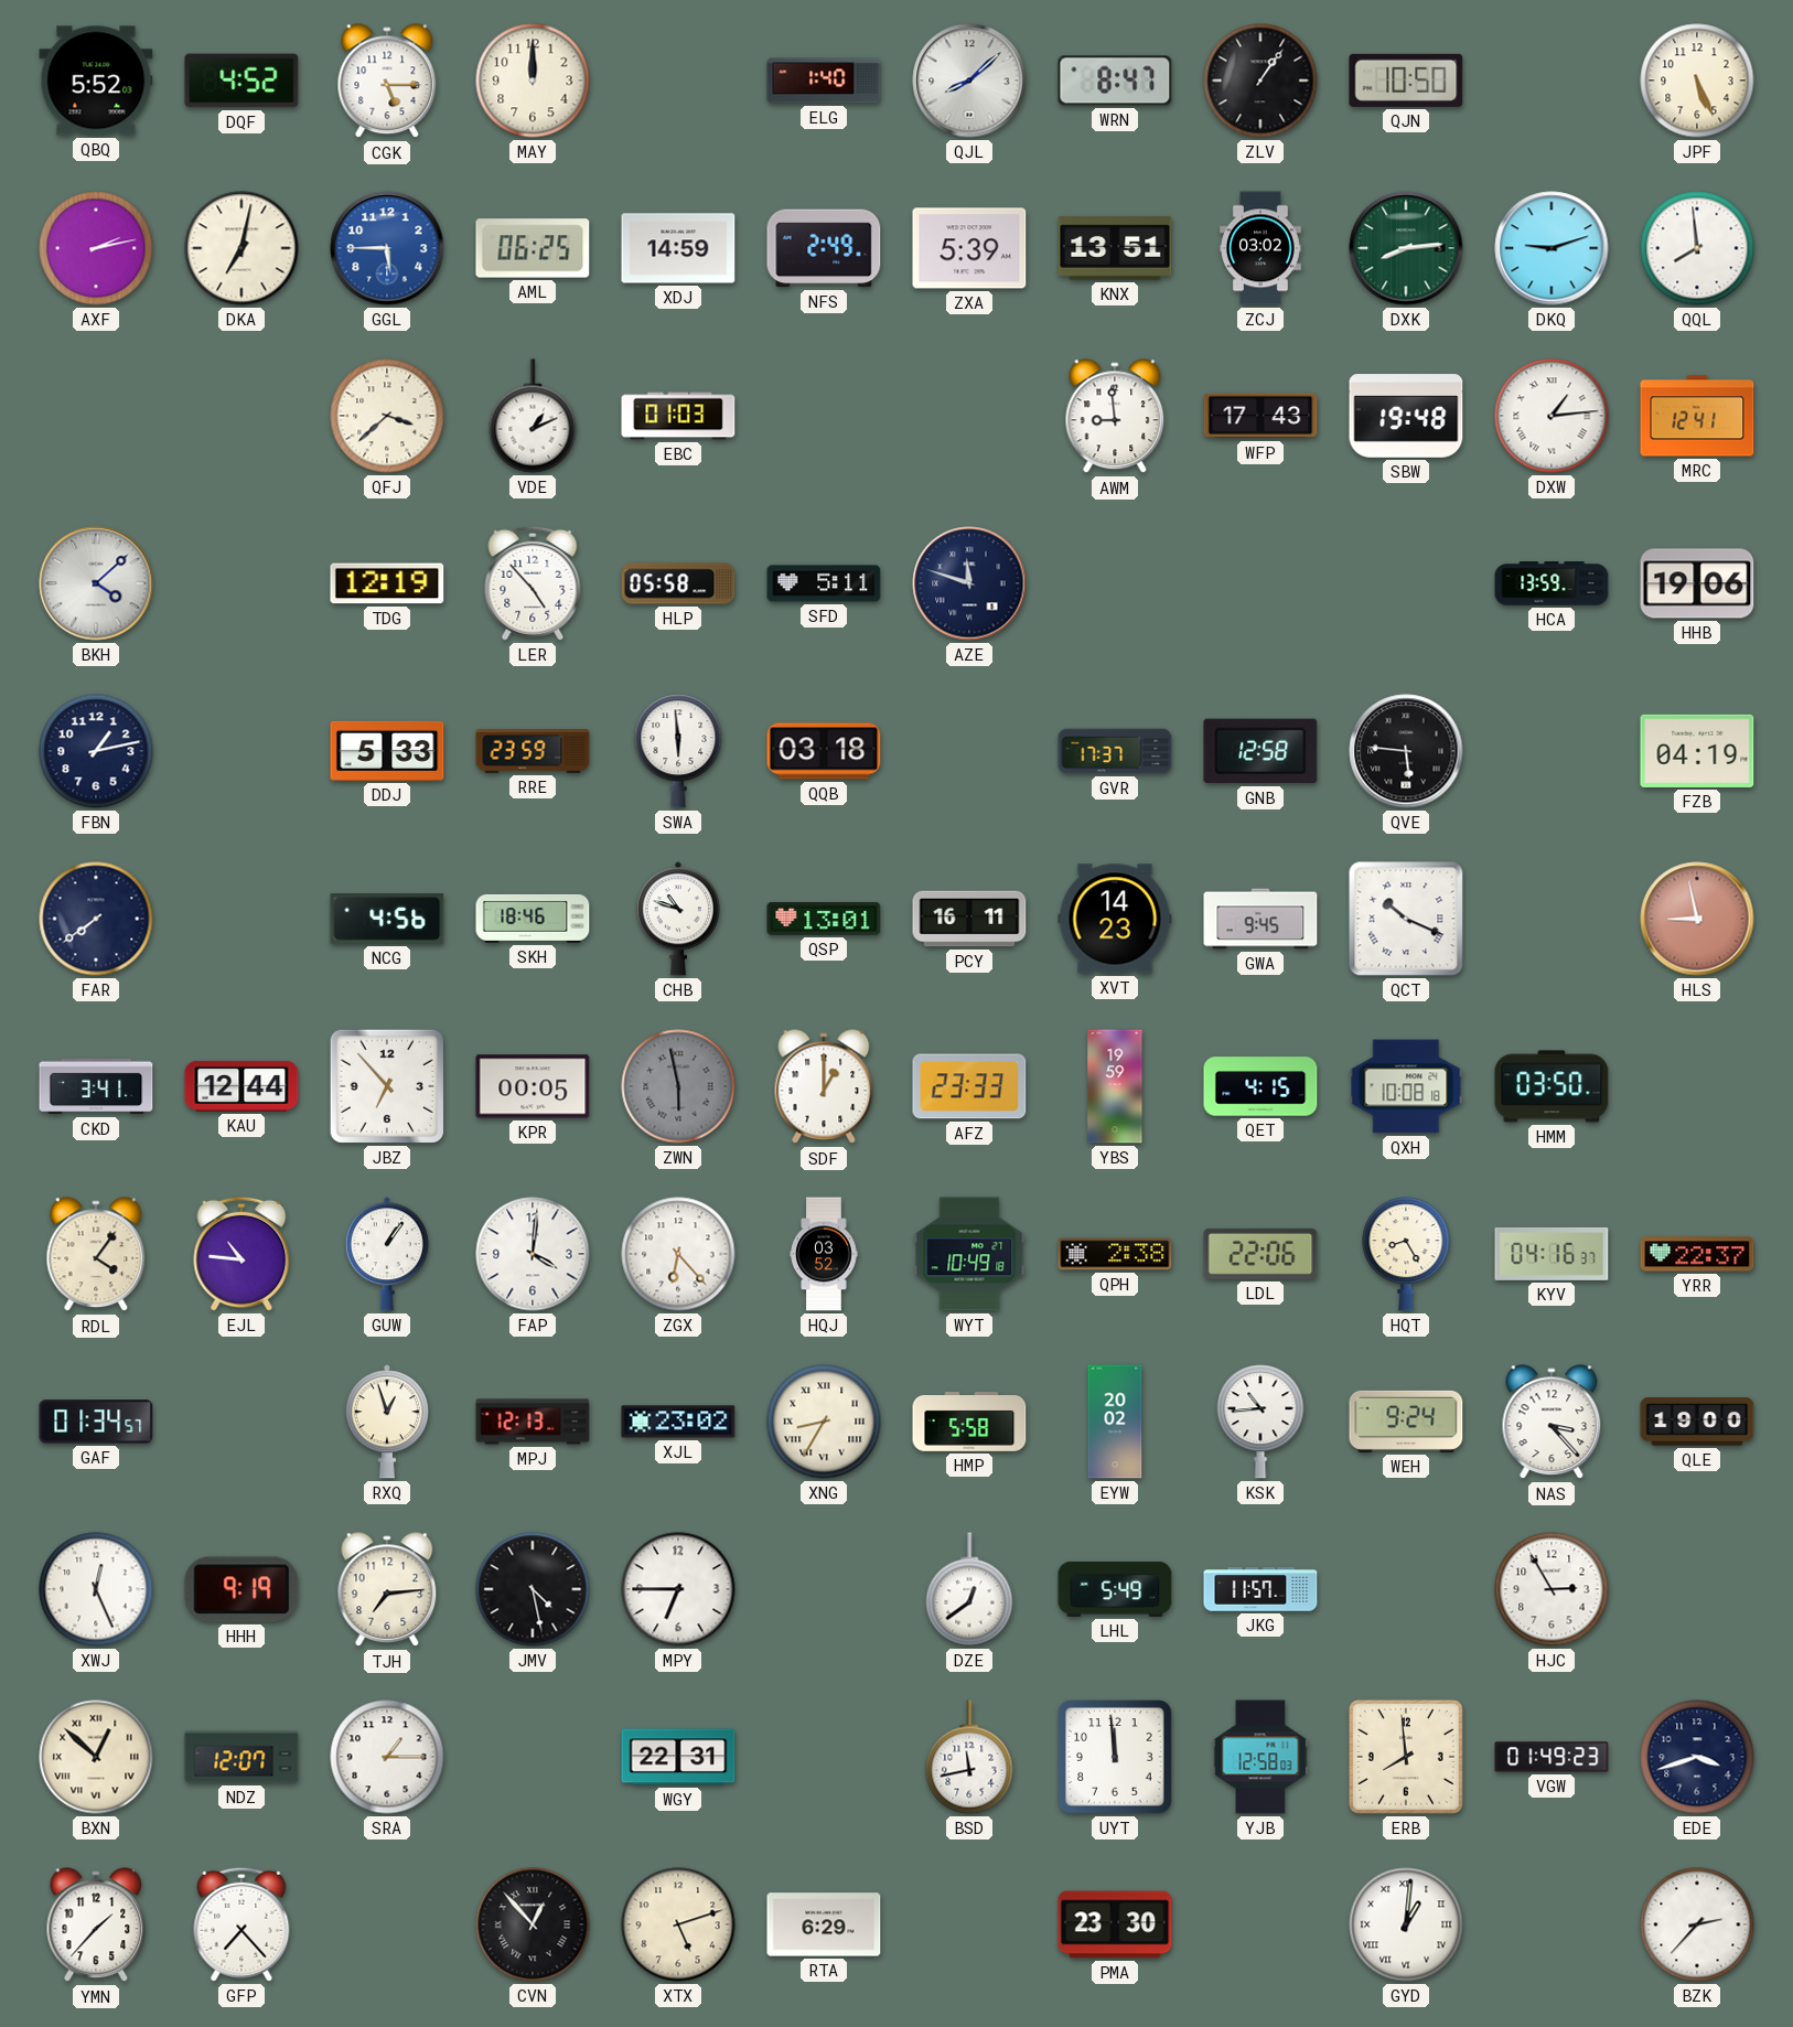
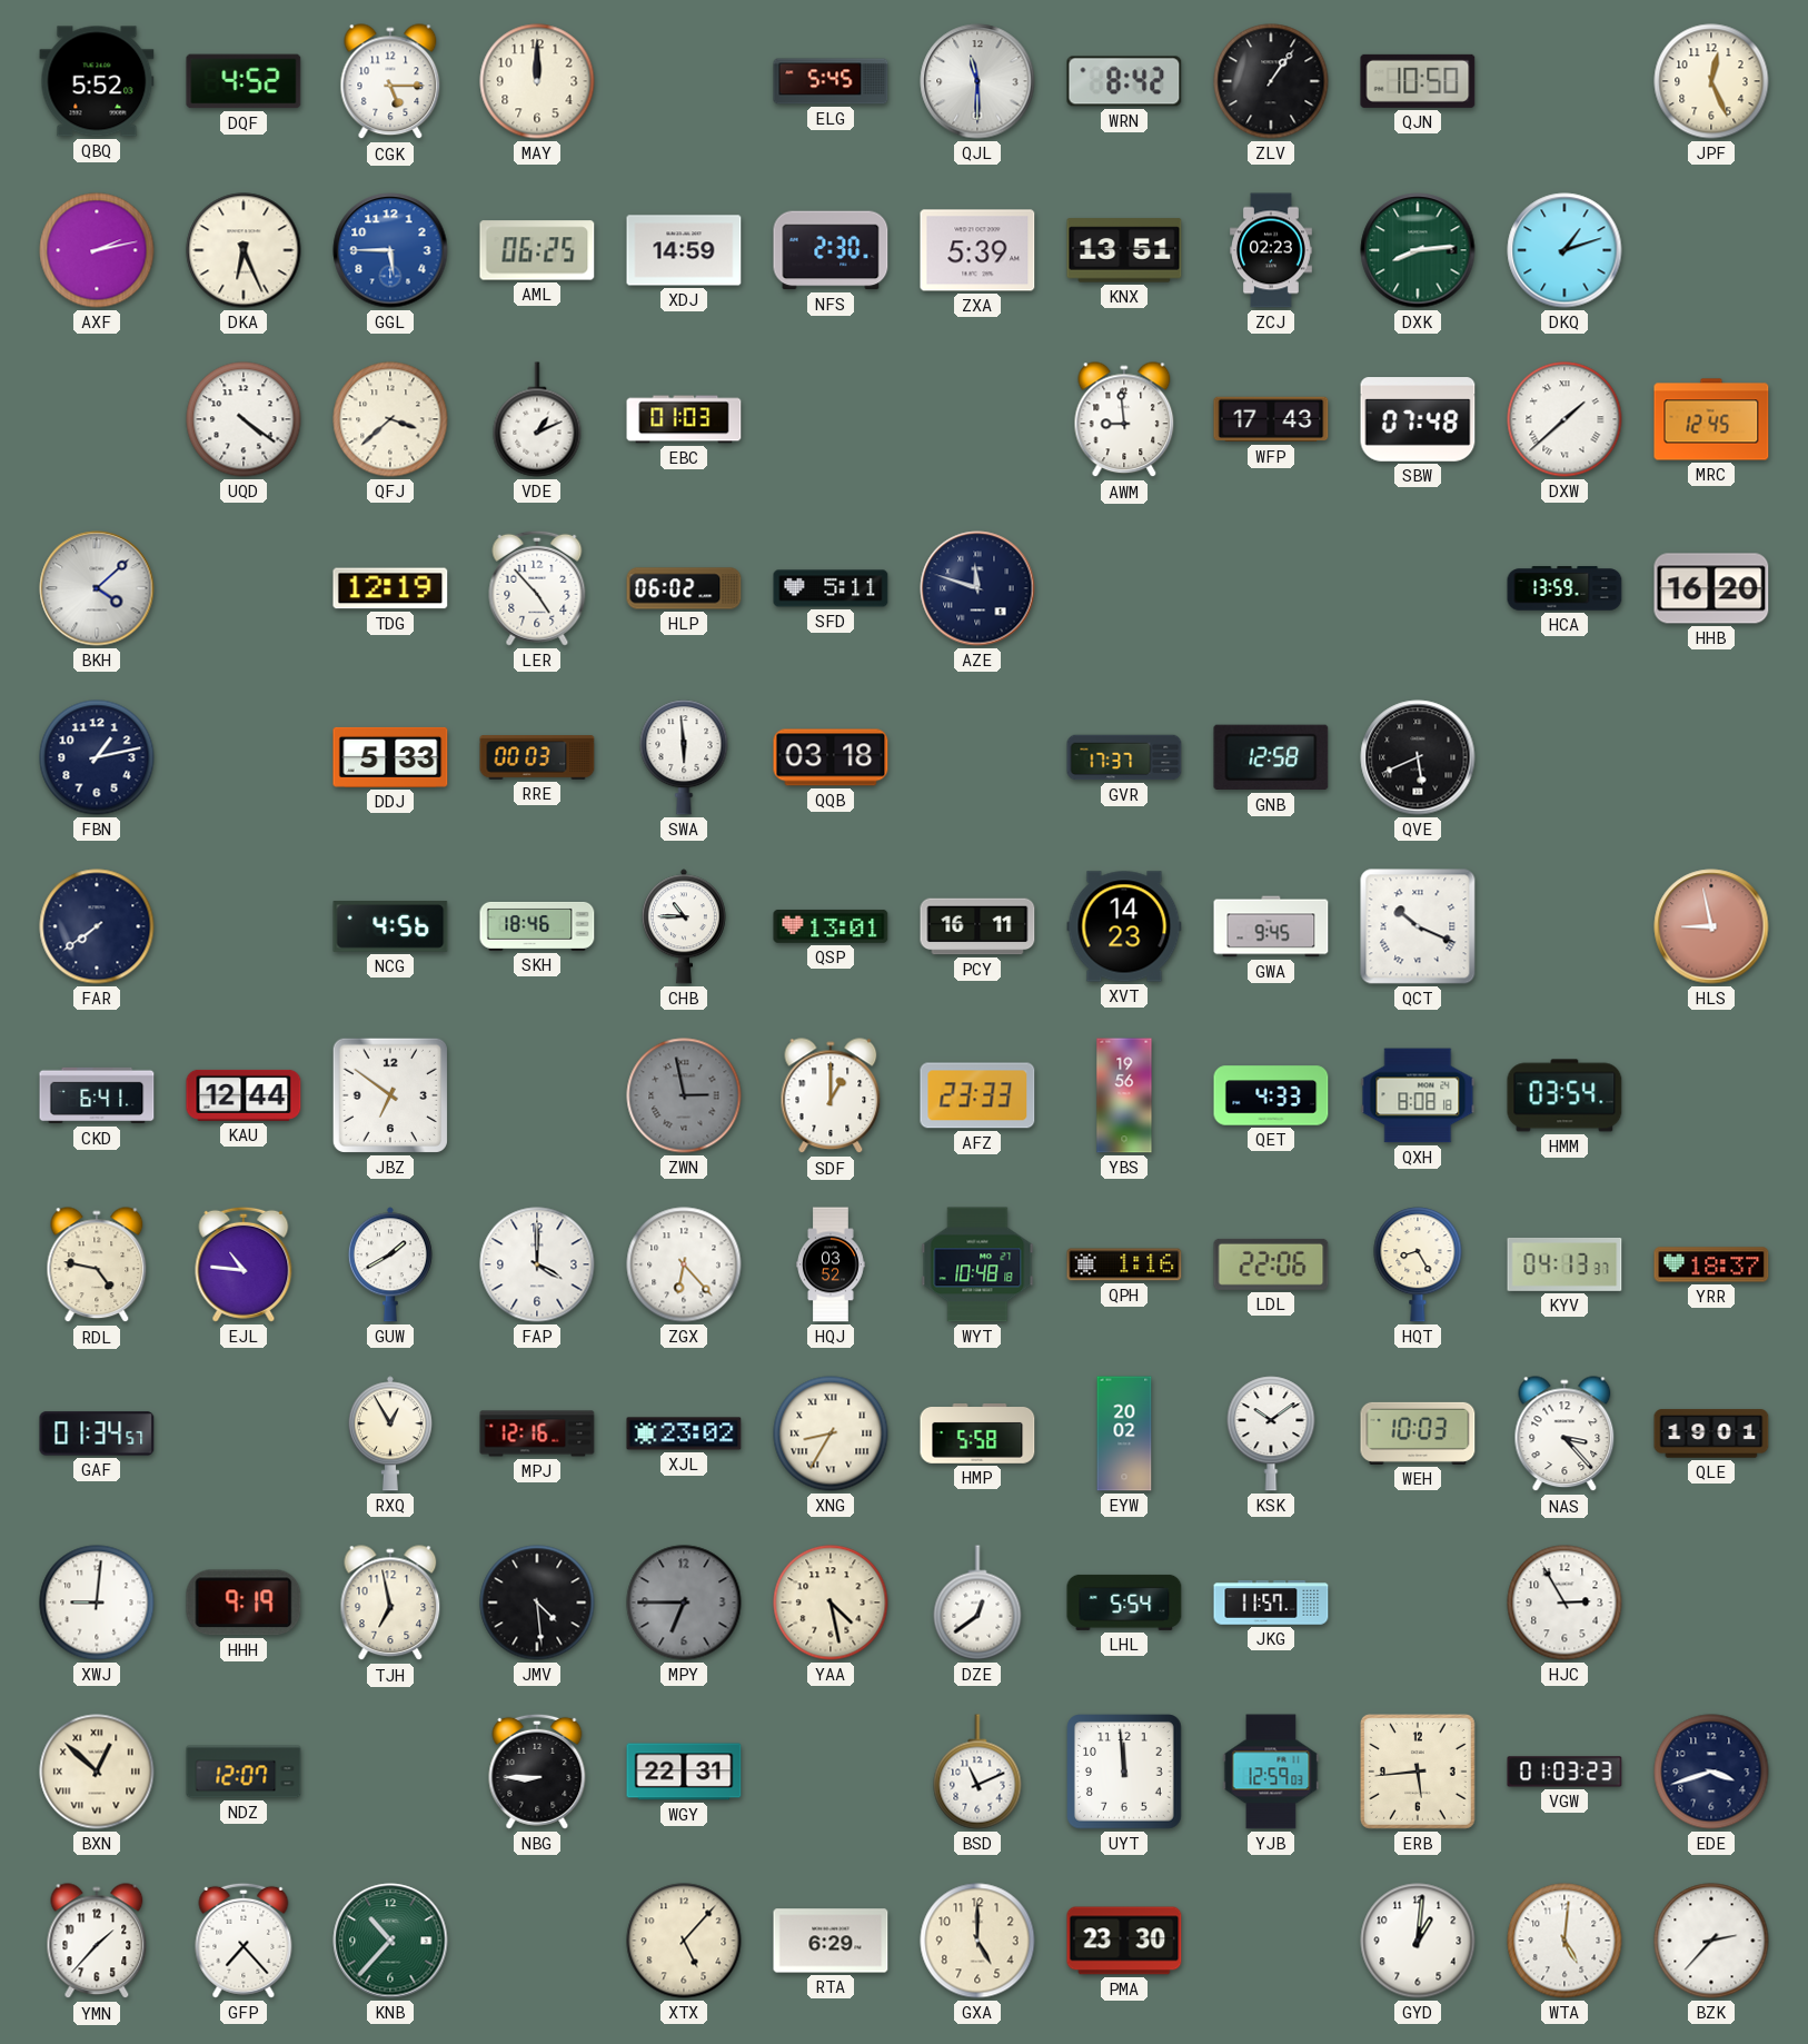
ELG: 1:40 -> 5:45
QJL: 8:08 -> 11:30
WRN: 8:47 -> 8:42
JPF: 5:26 -> 12:26
DKA: 7:02 -> 6:26
NFS: 2:49 -> 2:30
ZCJ: 03:02 -> 02:23
DKQ: 9:12 -> 1:12
QQL: 7:59 -> none
UQD: none -> 4:21
SBW: 19:48 -> 07:48
DXW: 1:14 -> 1:38
MRC: 12:41 -> 12:45
HLP: 05:58 -> 06:02
HHB: 19:06 -> 16:20
RRE: 23:59 -> 00:03
QVE: 5:46 -> 5:41
FZB: 04:19 -> none
CHB: 10:48 -> 10:45
CKD: 3:41 -> 6:41
JBZ: 6:53 -> 6:51
KPR: 00:05 -> none
ZWN: 5:58 -> 2:58
YBS: 19:59 -> 19:56
QET: 4:15 -> 4:33
QXH: 10:08 -> 8:08
HMM: 03:50 -> 03:54
RDL: 4:06 -> 4:47
GUW: 1:06 -> 1:40
FAP: 4:01 -> 4:00
WYT: 10:49 -> 10:48
QPH: 2:38 -> 1:16
KYV: 04:16 -> 04:13
YRR: 22:37 -> 18:37
RXQ: 12:57 -> 12:55
MPJ: 12:13 -> 12:16
KSK: 10:44 -> 10:09
WEH: 9:24 -> 10:03
QLE: 19:00 -> 19:01
XWJ: 12:26 -> 9:01
TJH: 7:14 -> 6:58
JMV: 4:28 -> 4:29
MPY dial: white -> grey
YAA: none -> 4:28
LHL: 5:49 -> 5:54
SRA: 1:15 -> none
NBG: none -> 8:45
BSD: 11:43 -> 11:11
YJB: 12:58 -> 12:59
ERB: 7:59 -> 5:44
VGW: 01:49 -> 01:03
KNB: none -> 10:37
CVN: 12:53 -> none
XTX: 5:12 -> 5:07
GXA: none -> 5:00
GYD numerals: Roman -> Arabic
WTA: none -> 5:01
